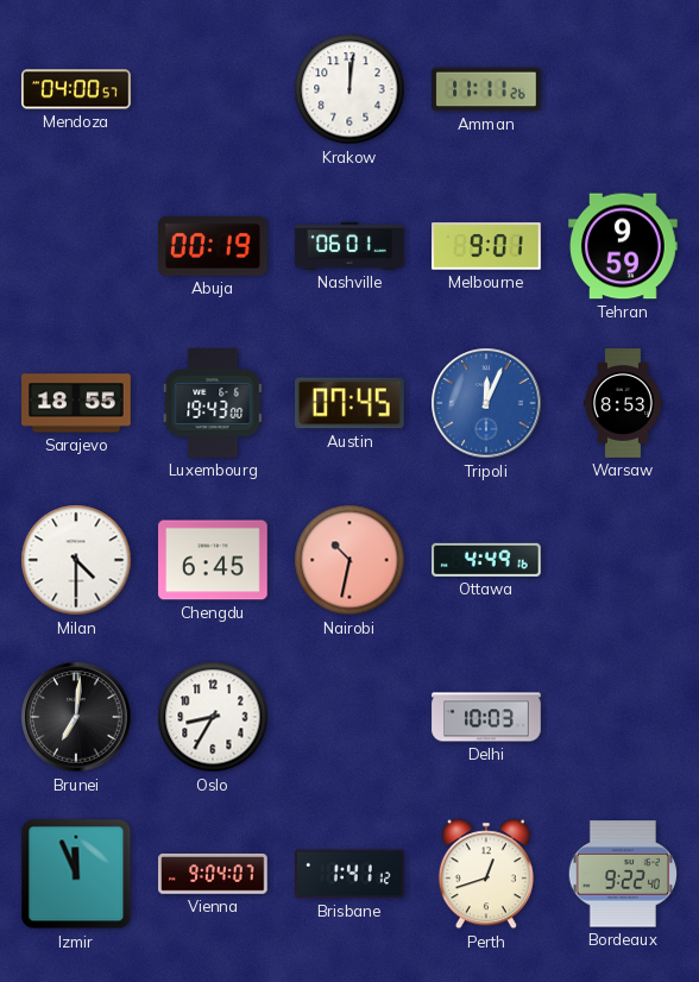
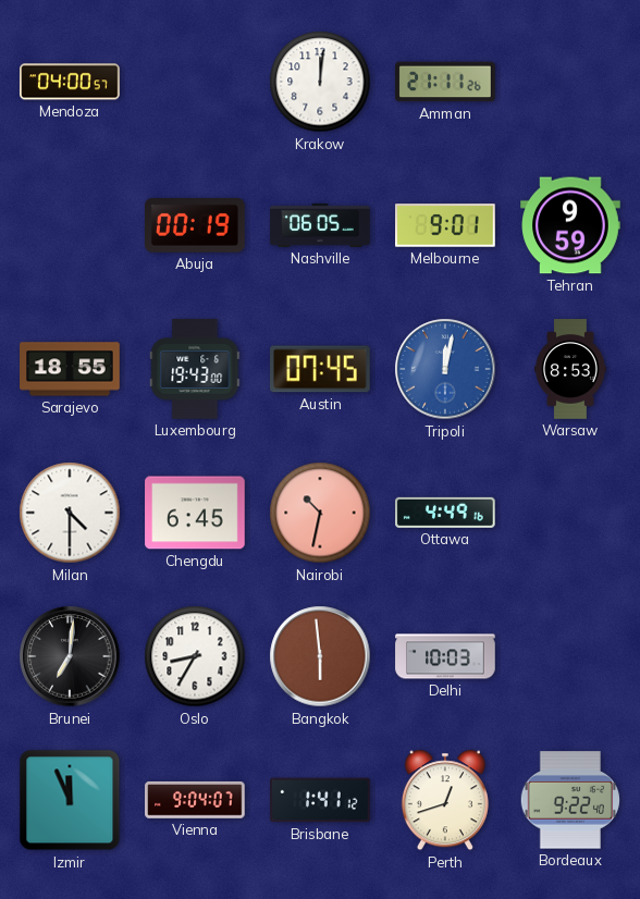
Amman: 11:11 -> 21:11
Nashville: 06:01 -> 06:05
Tripoli: 12:04 -> 12:02
Bangkok: none -> 5:59
